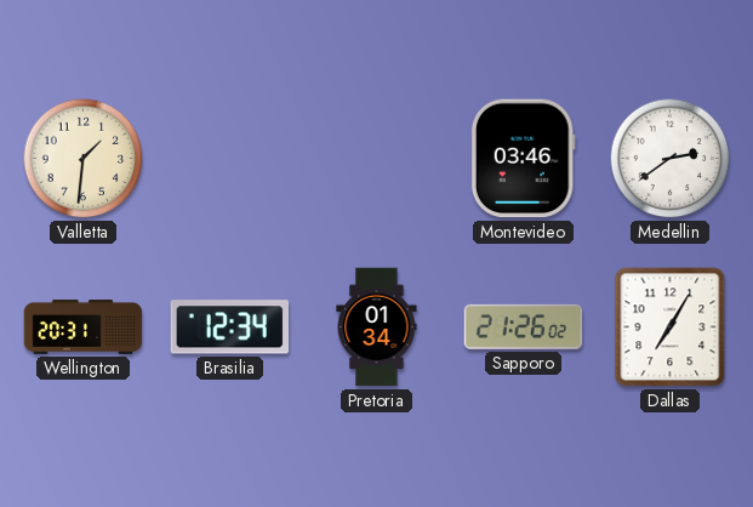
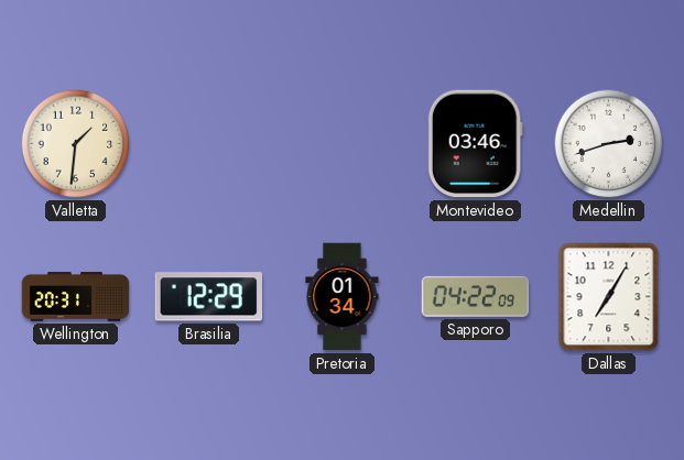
Medellin: 2:39 -> 2:42
Brasilia: 12:34 -> 12:29
Sapporo: 21:26 -> 04:22
